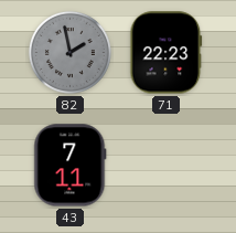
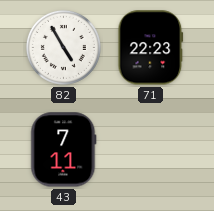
82: 1:58 -> 4:55
82 dial: grey -> white
